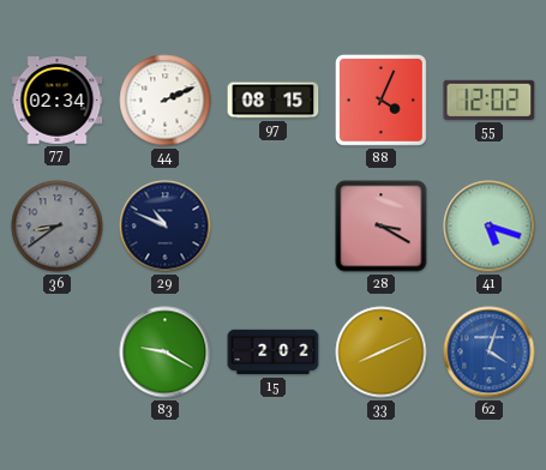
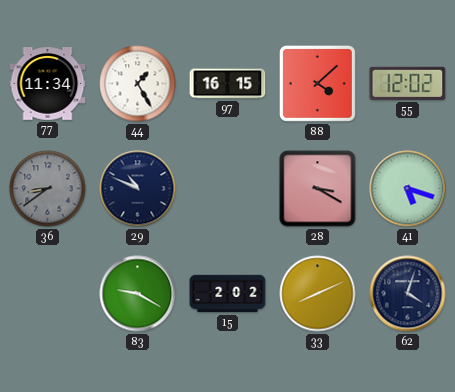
77: 02:34 -> 11:34
44: 2:11 -> 1:25
97: 08:15 -> 16:15
88: 4:04 -> 4:08
62 dial: blue -> navy
